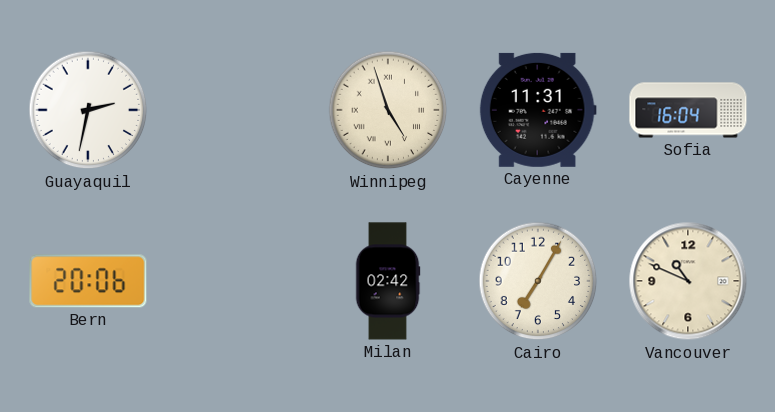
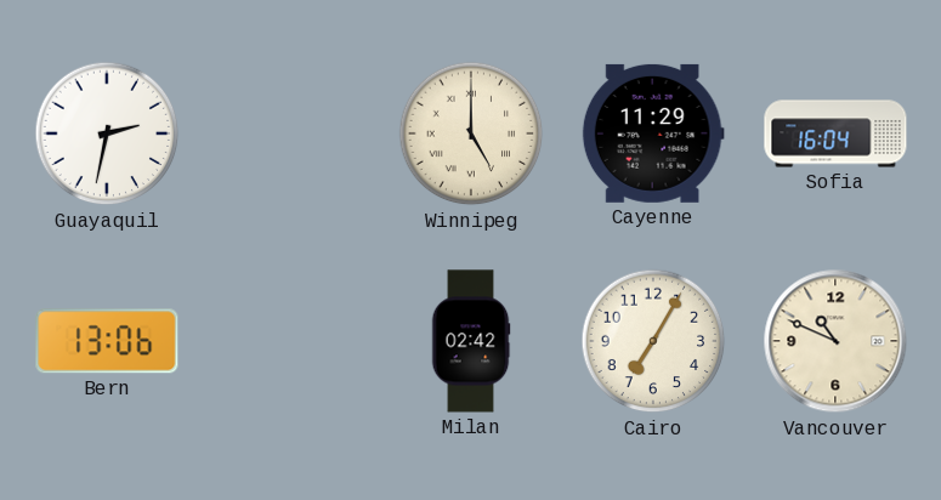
Winnipeg: 4:57 -> 5:00
Cayenne: 11:31 -> 11:29
Bern: 20:06 -> 13:06
